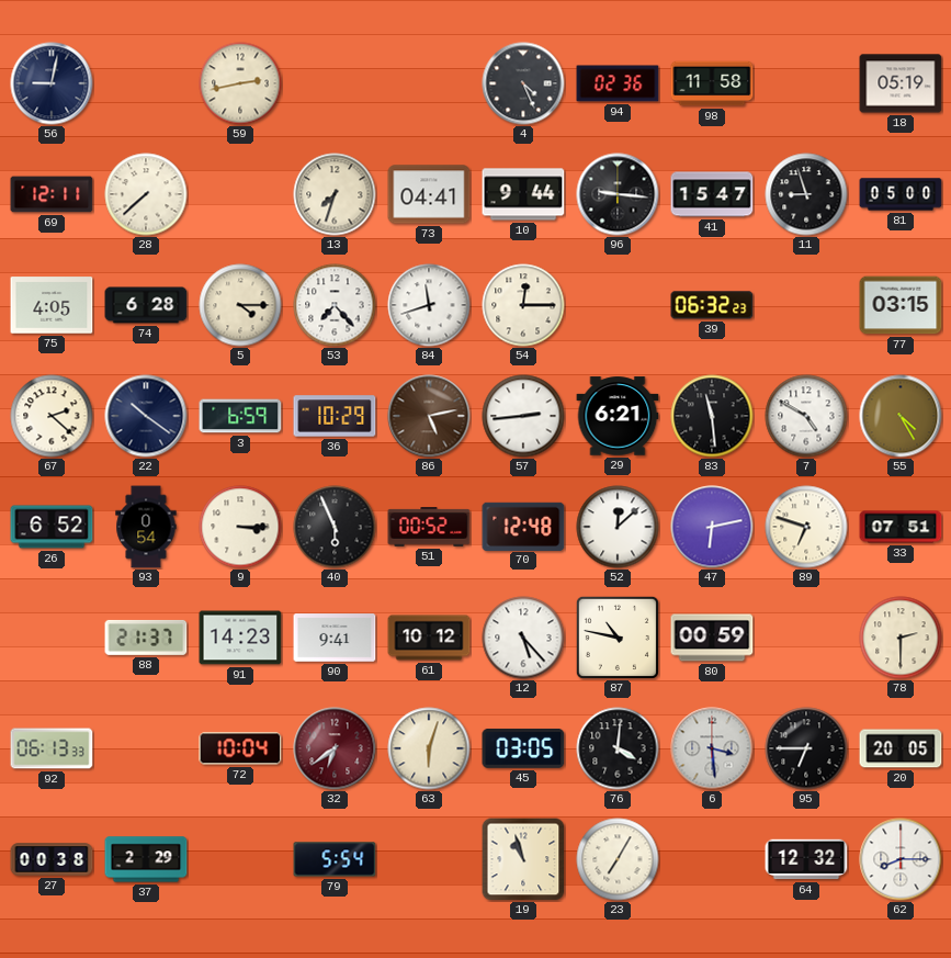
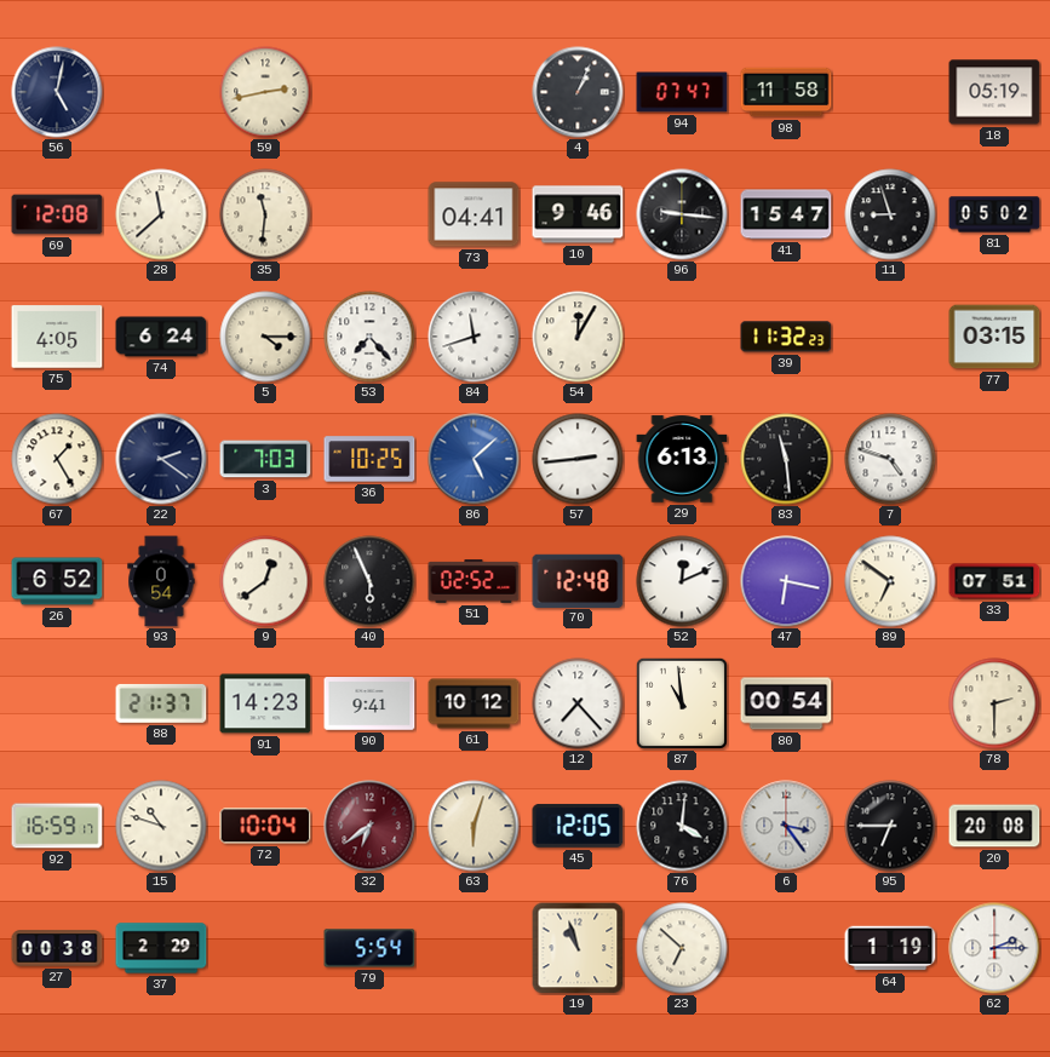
56: 9:02 -> 5:02
4: 4:26 -> 1:04
94: 02:36 -> 07:47
69: 12:11 -> 12:08
28: 7:38 -> 11:38
35: none -> 11:31
13: 7:33 -> none
10: 9:44 -> 9:46
81: 05:00 -> 05:02
74: 6:28 -> 6:24
54: 12:15 -> 12:05
39: 06:32 -> 11:32
67: 2:22 -> 1:25
22: 10:21 -> 2:21
3: 6:59 -> 7:03
36: 10:29 -> 10:25
86: 5:13 -> 5:08
86 dial: brown -> blue
29: 6:21 -> 6:13
7: 4:50 -> 4:48
55: 4:25 -> none
9: 3:15 -> 12:39
51: 00:52 -> 02:52
52: 12:08 -> 12:11
47: 6:13 -> 6:17
89: 6:48 -> 6:51
12: 5:23 -> 7:23
87: 10:47 -> 10:59
80: 00:59 -> 00:54
92: 06:13 -> 16:59
15: none -> 10:48
45: 03:05 -> 12:05
6: 3:29 -> 3:24
20: 20:05 -> 20:08
23: 7:05 -> 6:52
64: 12:32 -> 1:19
62: 8:15 -> 2:15
